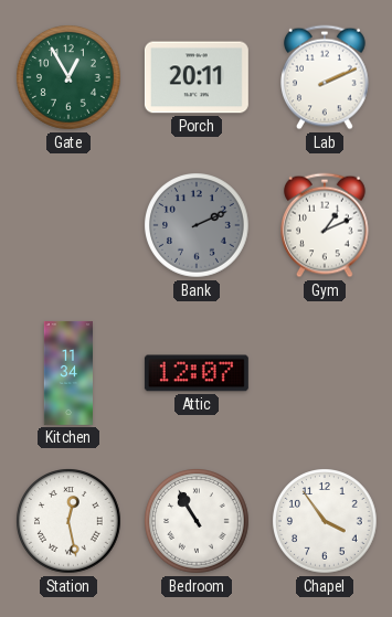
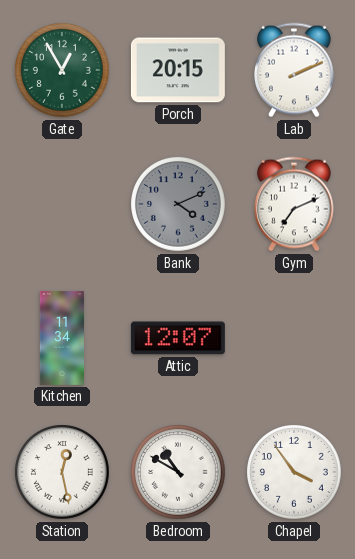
Porch: 20:11 -> 20:15
Bank: 2:11 -> 4:11
Gym: 1:11 -> 7:11
Bedroom: 10:55 -> 10:50
